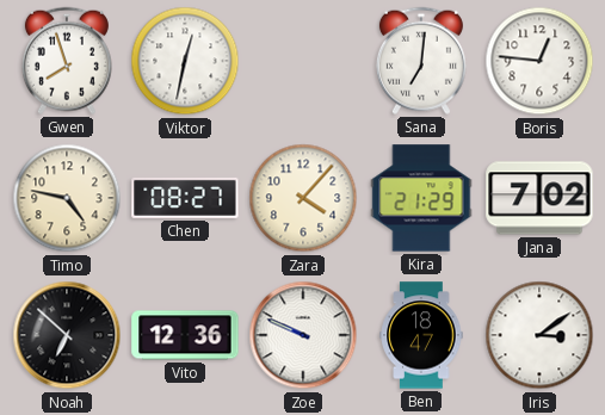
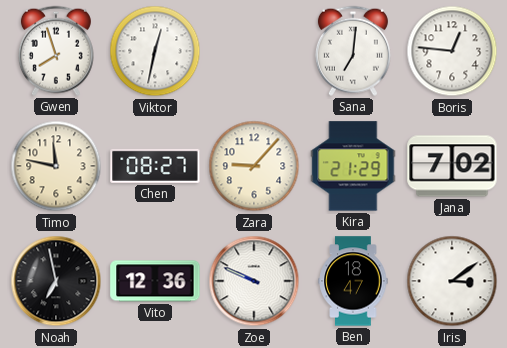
Timo: 4:47 -> 11:47
Zara: 4:07 -> 9:07
Noah: 6:52 -> 6:58
